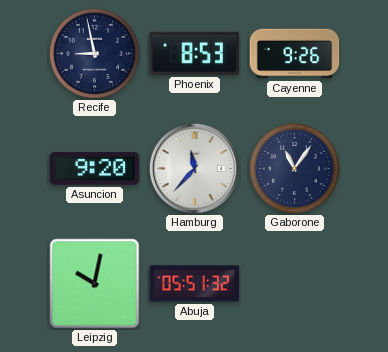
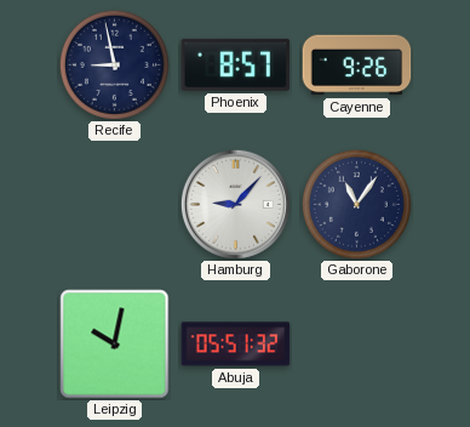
Phoenix: 8:53 -> 8:57
Asuncion: 9:20 -> none
Hamburg: 11:37 -> 9:07
